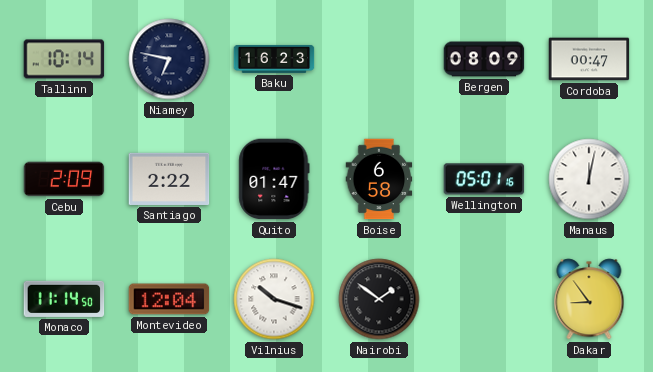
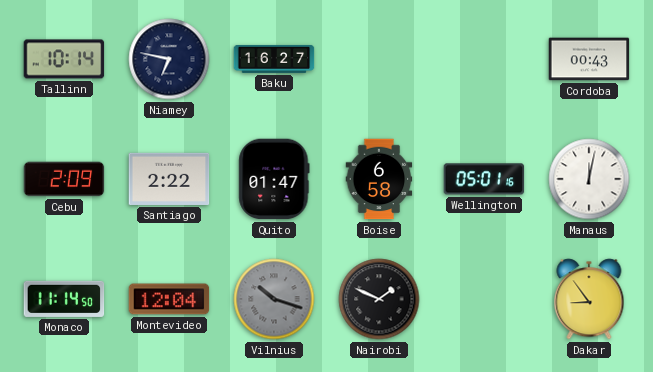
Baku: 16:23 -> 16:27
Bergen: 08:09 -> none
Cordoba: 00:47 -> 00:43
Vilnius dial: white -> grey
Nairobi: 1:51 -> 1:49
